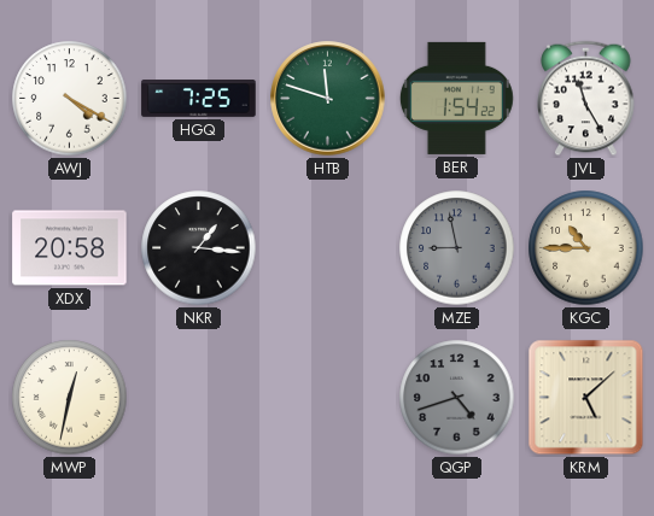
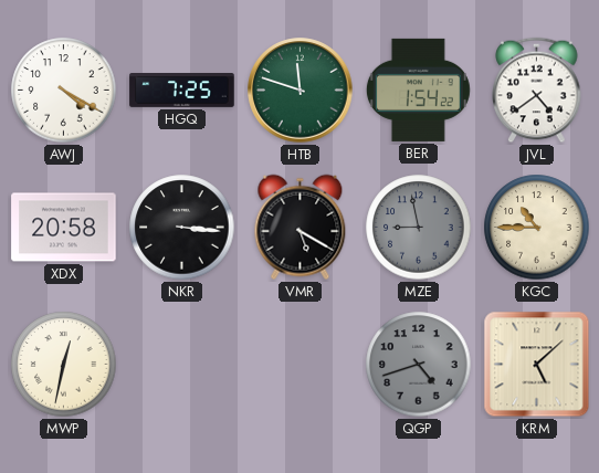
JVL: 11:25 -> 4:39
NKR: 1:16 -> 3:16
VMR: none -> 5:20
